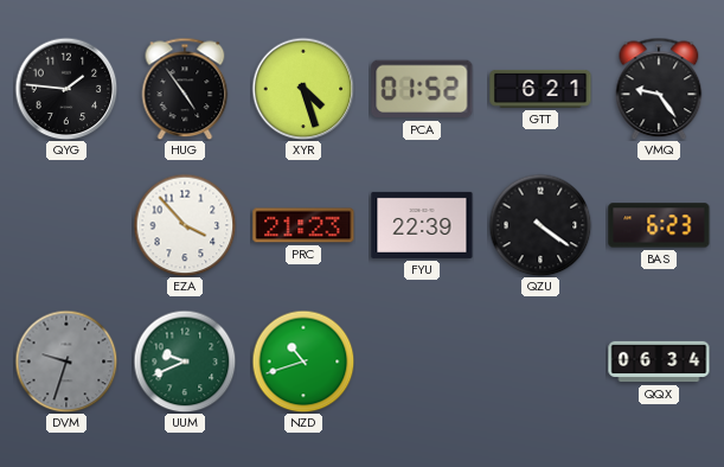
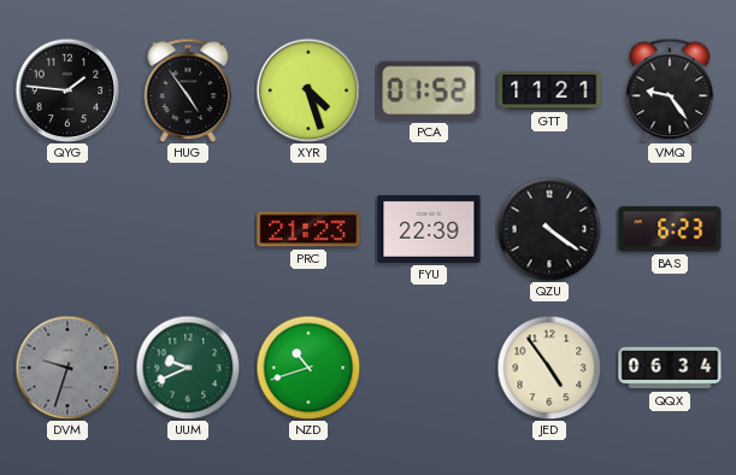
GTT: 6:21 -> 11:21
EZA: 3:53 -> none
JED: none -> 4:54
